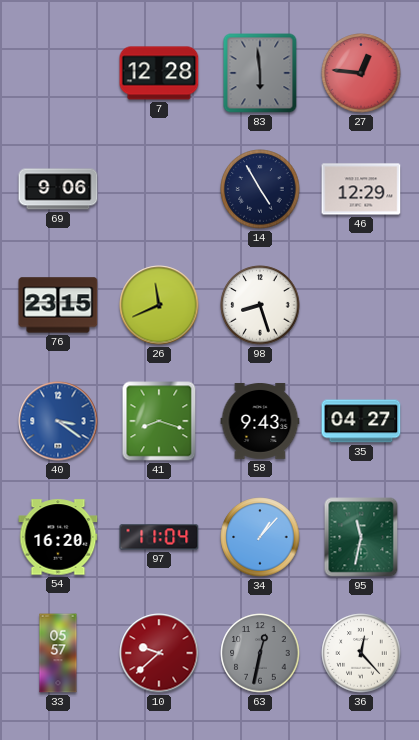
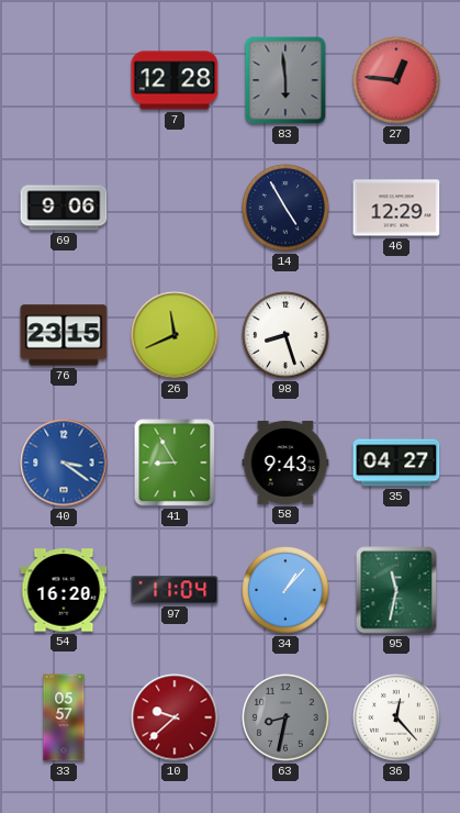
41: 8:18 -> 8:55
63: 12:32 -> 8:32
